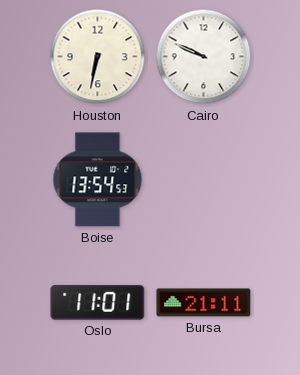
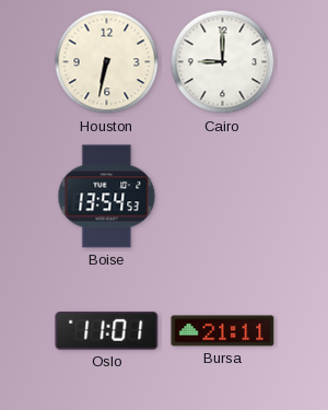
Cairo: 9:49 -> 9:00
